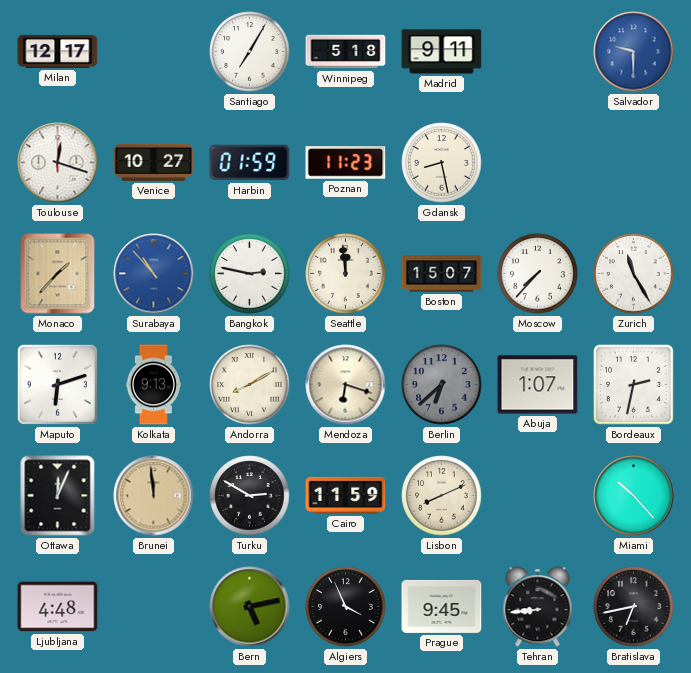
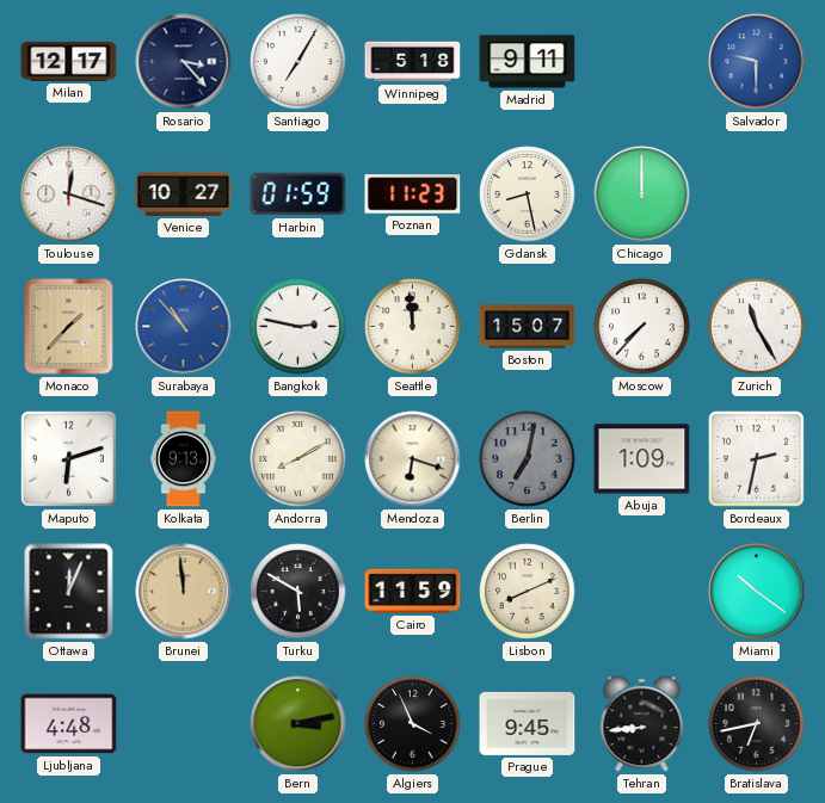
Rosario: none -> 3:23
Chicago: none -> 12:00
Berlin: 6:38 -> 7:02
Abuja: 1:07 -> 1:09
Turku: 2:50 -> 5:50
Miami: 10:23 -> 10:21
Bern: 5:13 -> 3:13
